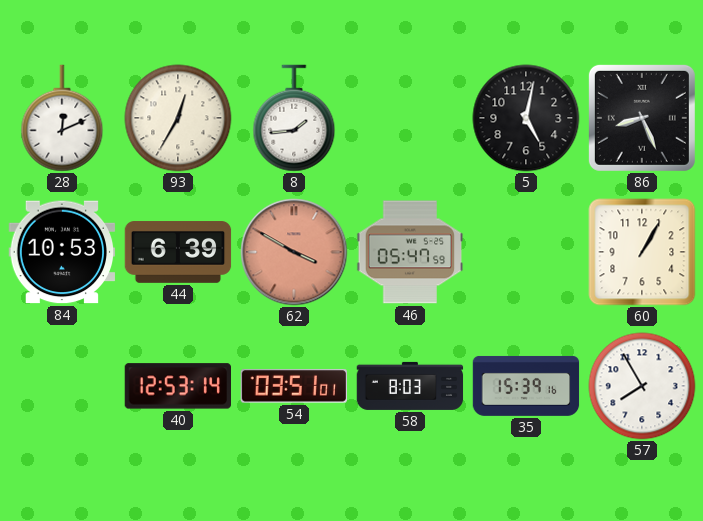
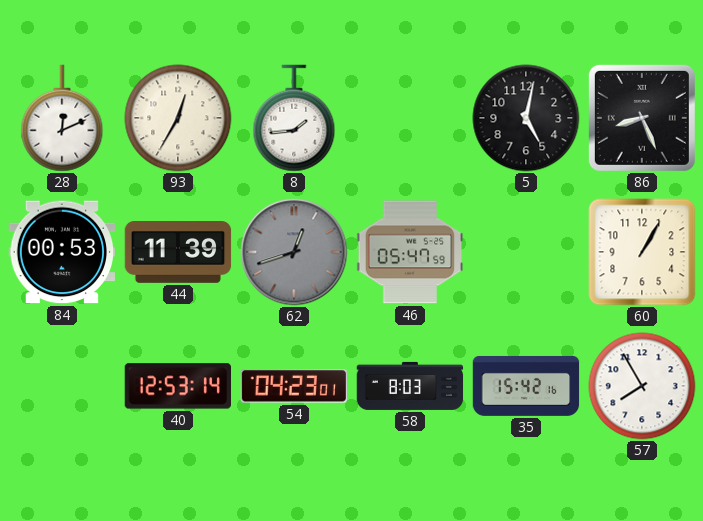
84: 10:53 -> 00:53
44: 6:39 -> 11:39
62: 3:50 -> 12:42
62 dial: salmon -> grey
54: 03:51 -> 04:23
35: 15:39 -> 15:42
